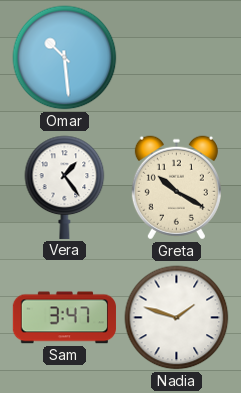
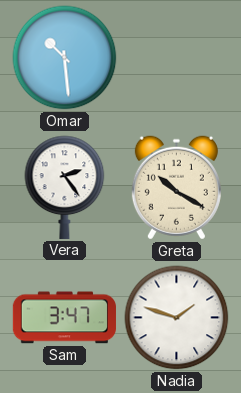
Vera: 1:24 -> 2:24
